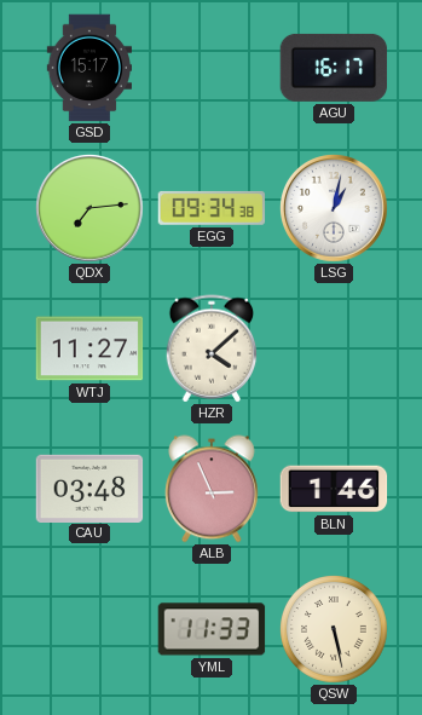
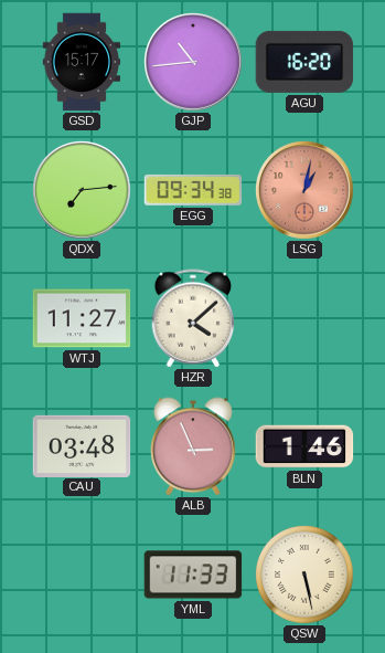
GJP: none -> 10:44
AGU: 16:17 -> 16:20
LSG dial: white -> salmon
